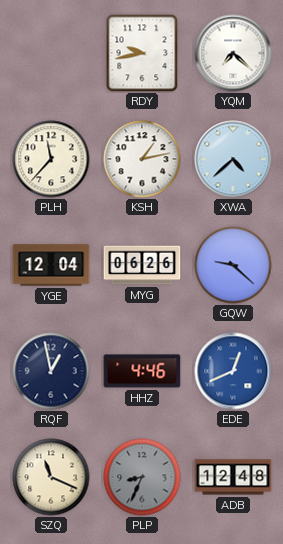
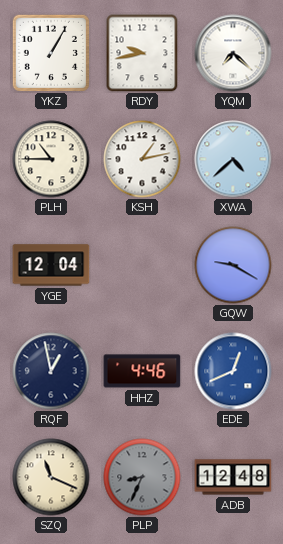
YKZ: none -> 1:05
PLH: 11:37 -> 10:45
MYG: 06:26 -> none
GQW: 9:22 -> 9:20
